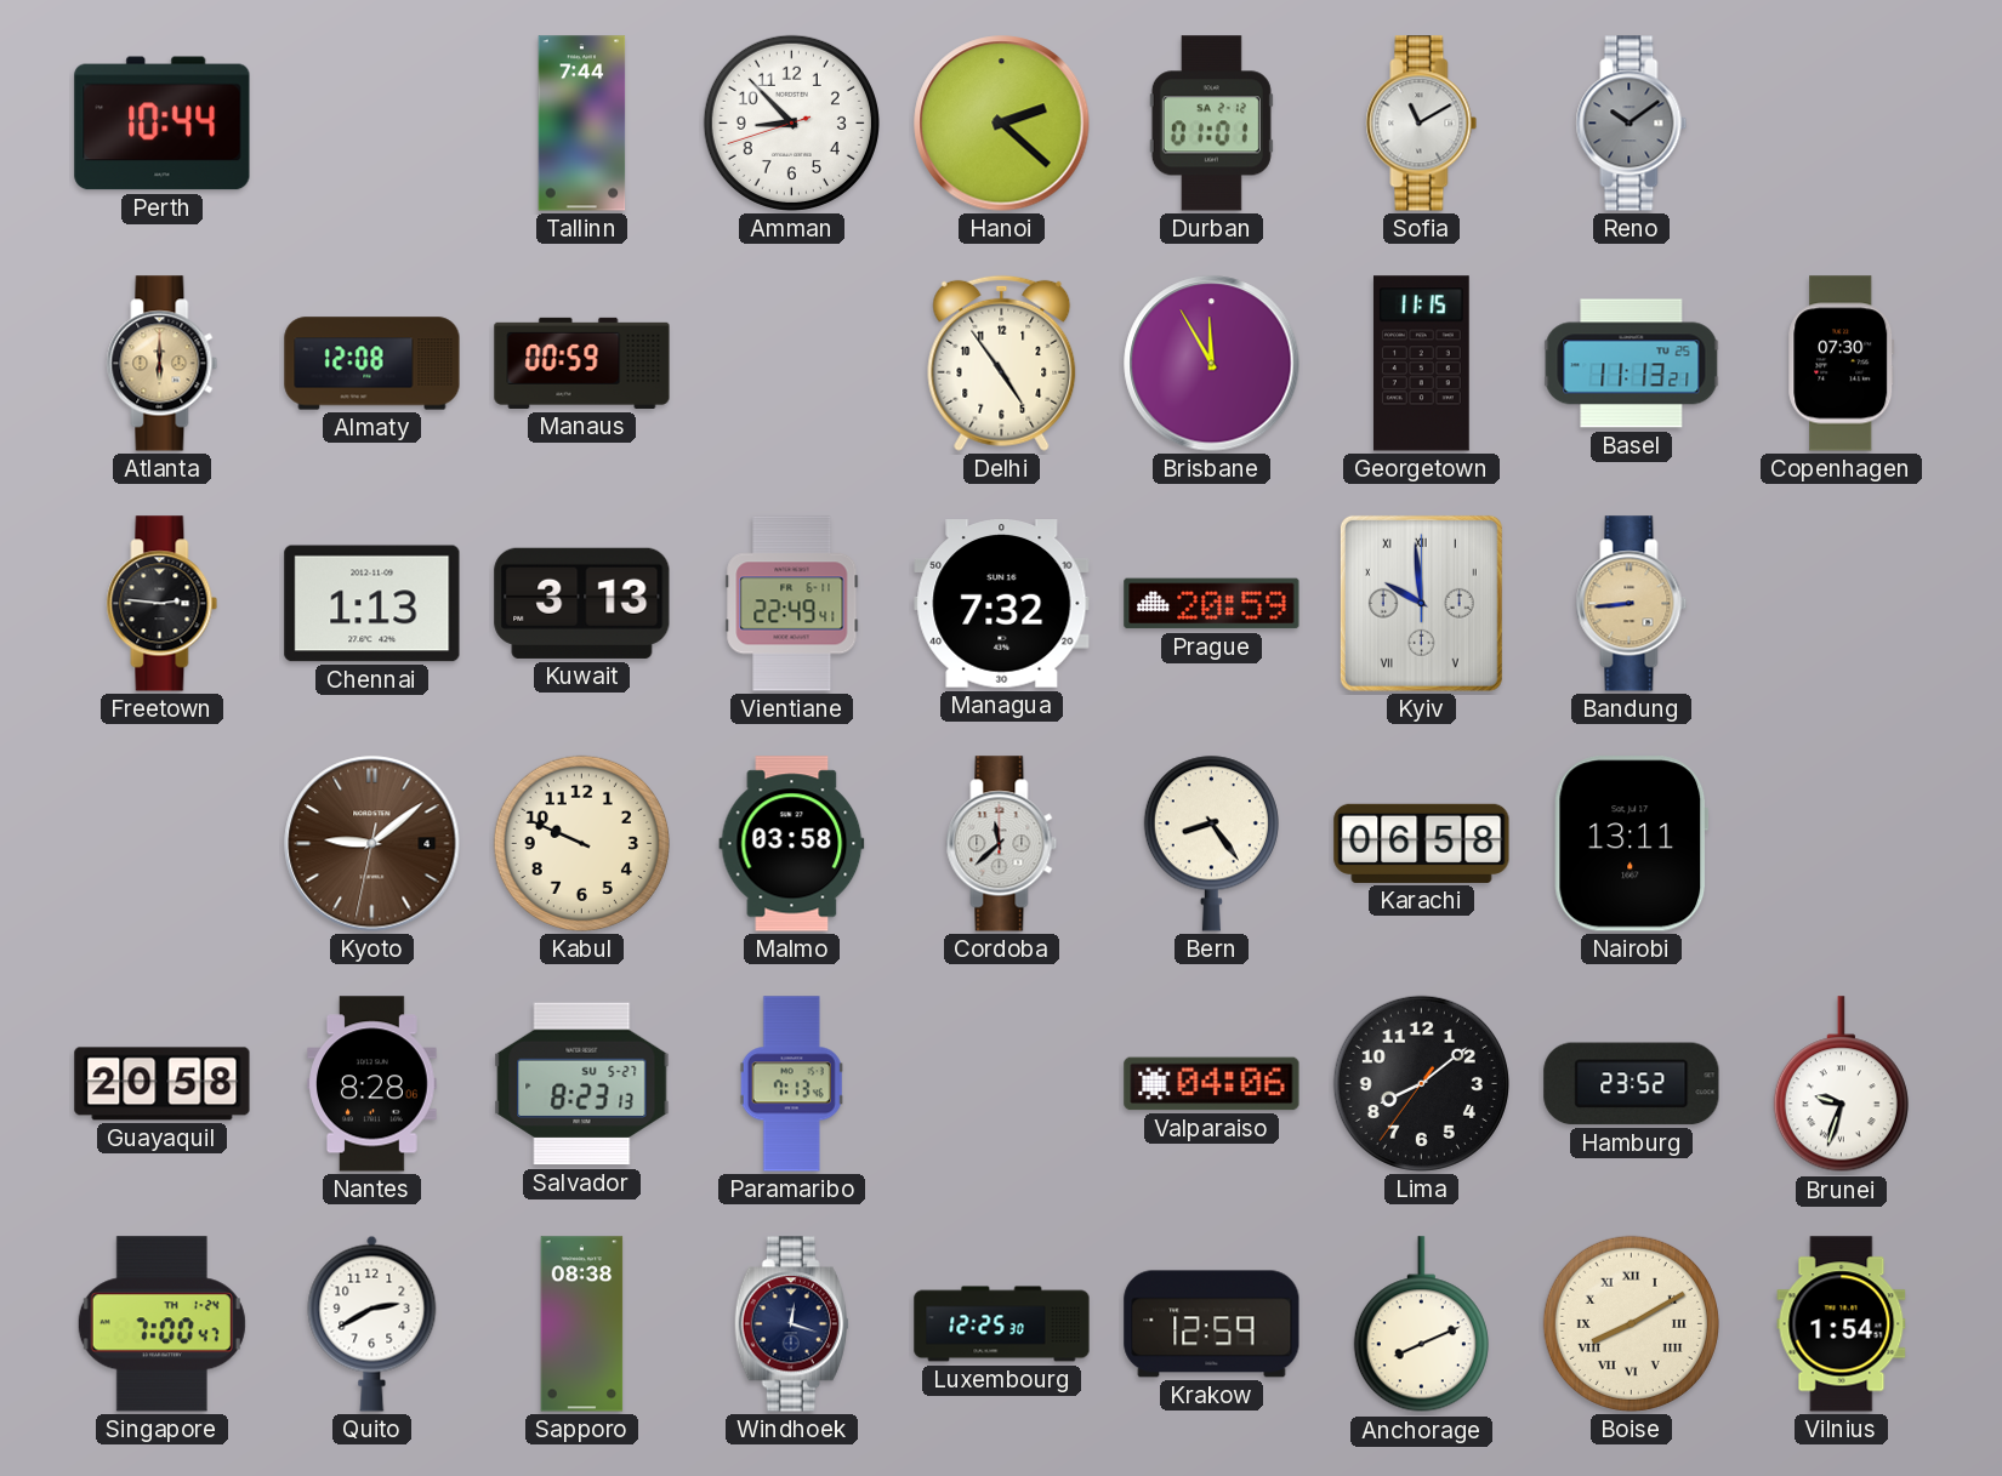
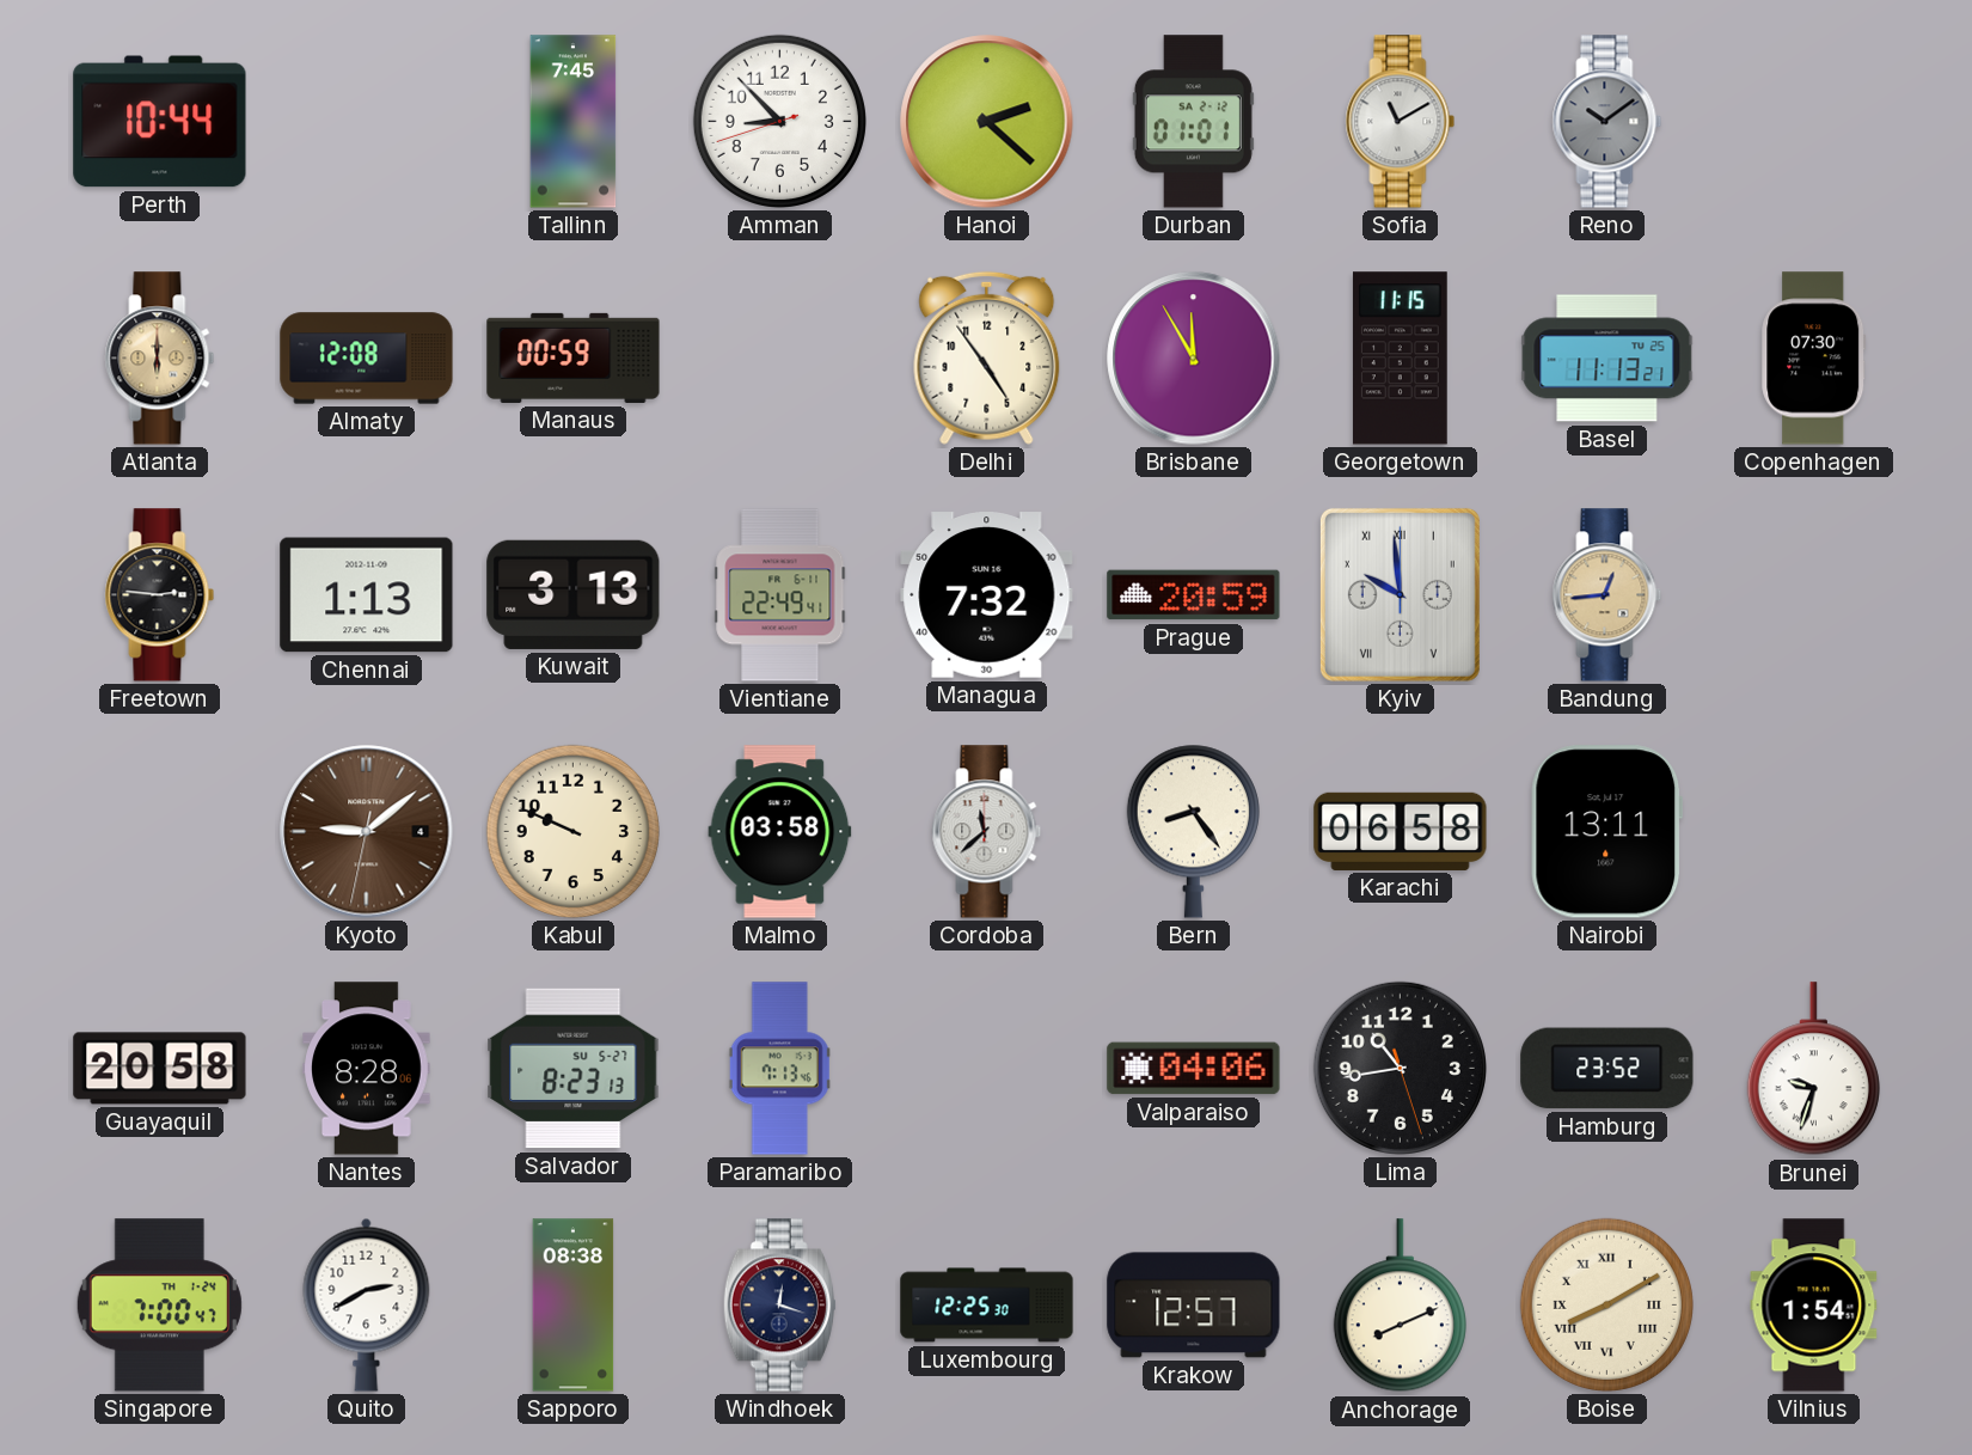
Tallinn: 7:44 -> 7:45
Bandung: 8:44 -> 12:44
Lima: 8:08 -> 10:43
Krakow: 12:59 -> 12:57
